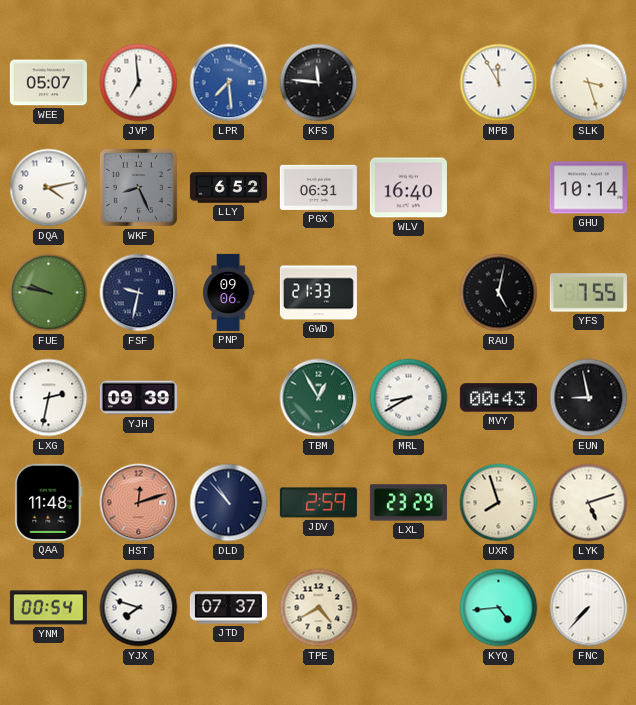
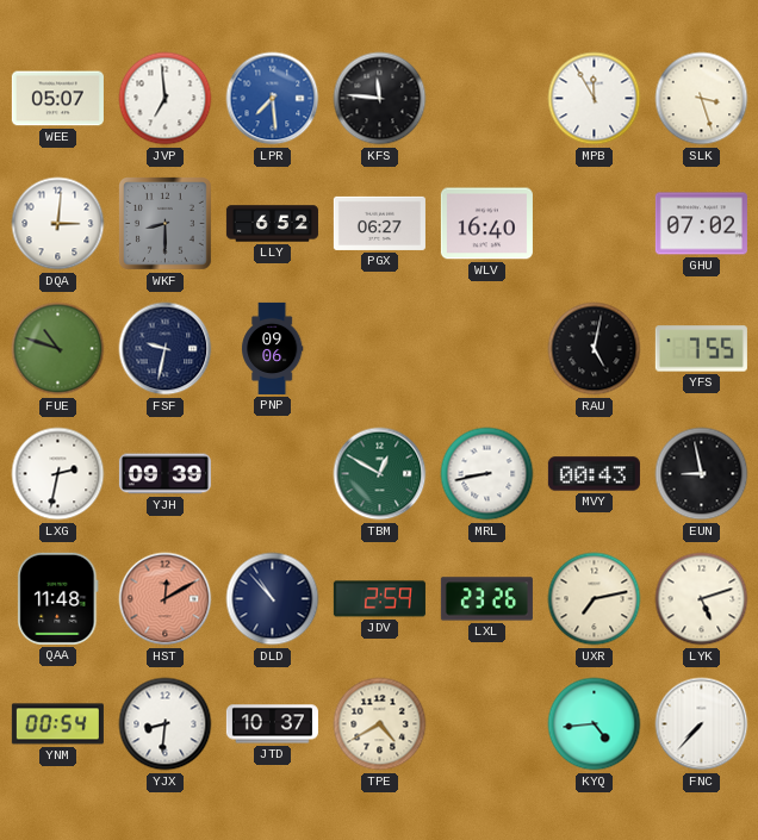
DQA: 4:13 -> 3:01
WKF: 8:26 -> 8:30
PGX: 06:31 -> 06:27
GHU: 10:14 -> 07:02
FUE: 9:47 -> 10:48
GWD: 21:33 -> none
TBM: 12:55 -> 12:50
MRL: 8:40 -> 8:43
HST: 12:12 -> 12:10
LXL: 23:29 -> 23:26
UXR: 7:57 -> 7:13
YJX: 7:48 -> 8:31
JTD: 07:37 -> 10:37
